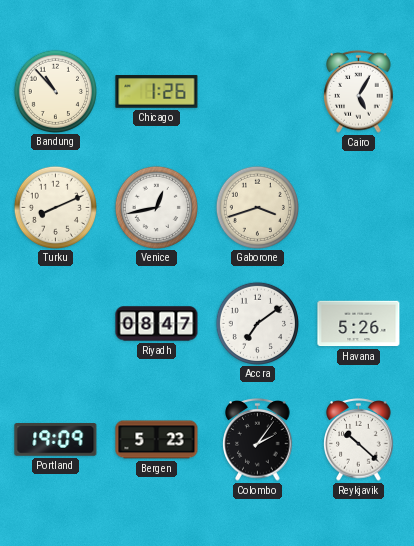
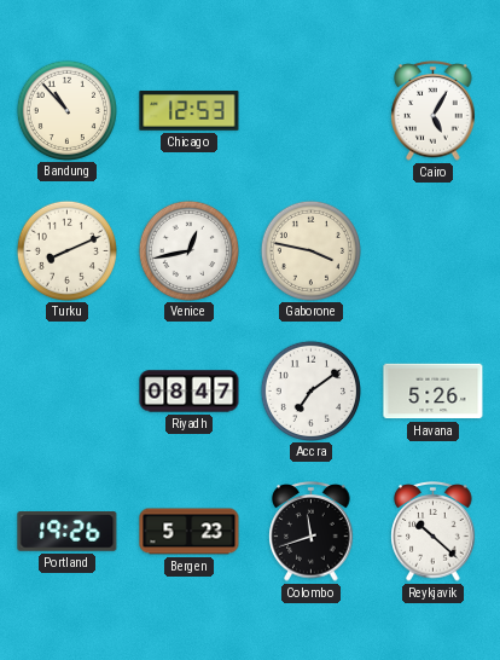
Chicago: 1:26 -> 12:53
Gaborone: 3:42 -> 3:47
Portland: 19:09 -> 19:26
Colombo: 2:06 -> 11:42
